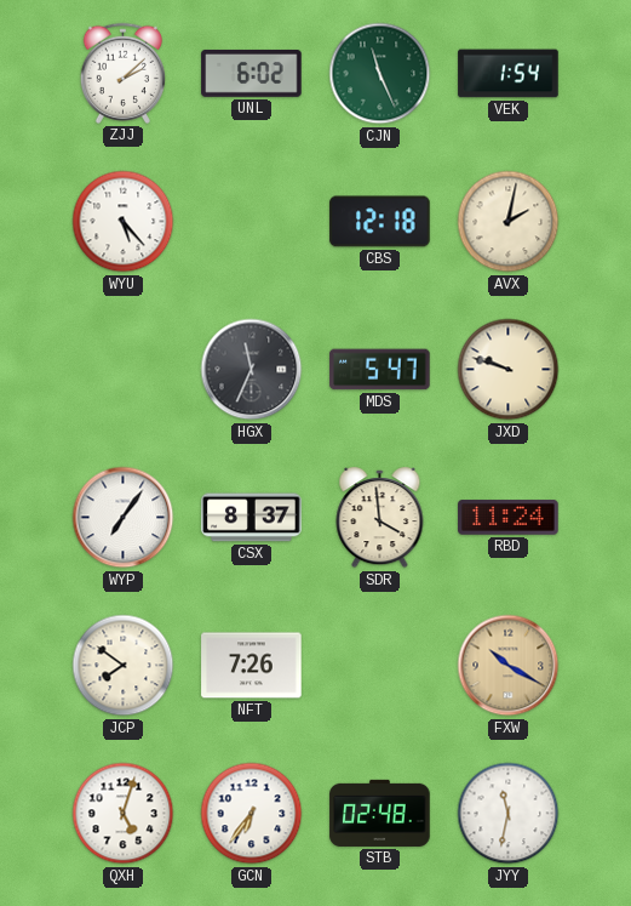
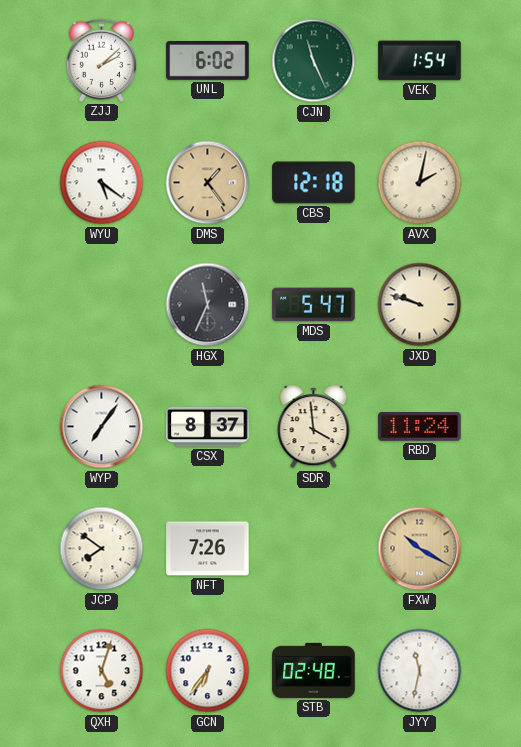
WYU: 5:23 -> 5:21
DMS: none -> 1:24
